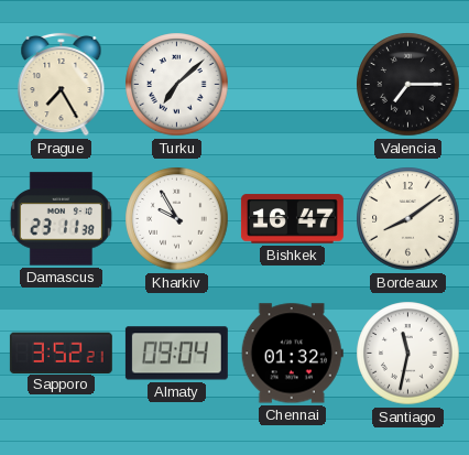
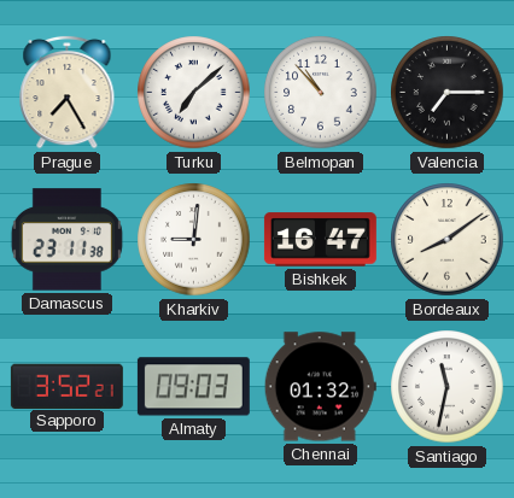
Belmopan: none -> 10:53
Kharkiv: 9:55 -> 9:01
Almaty: 09:04 -> 09:03
